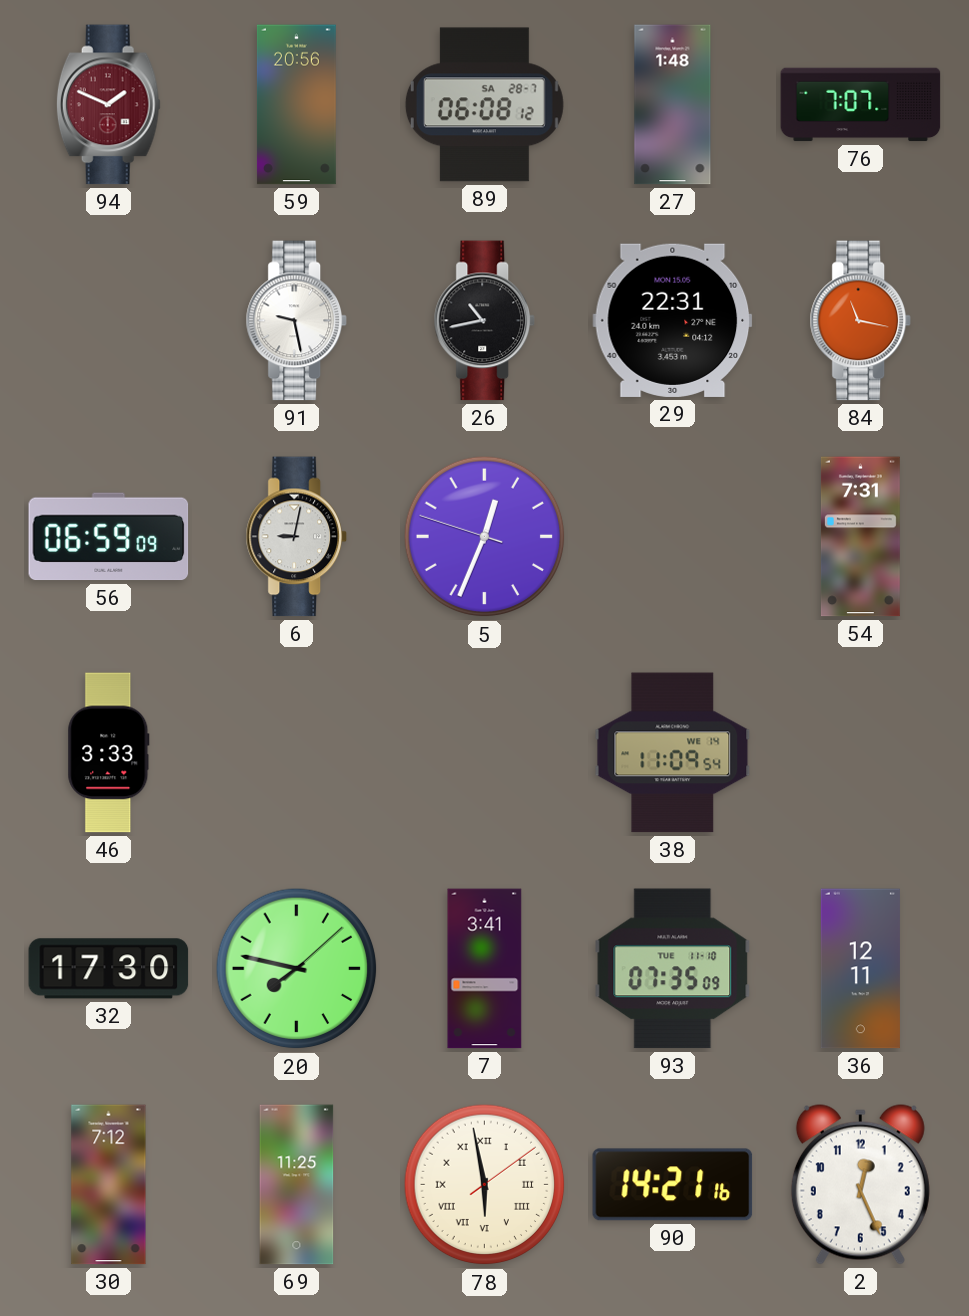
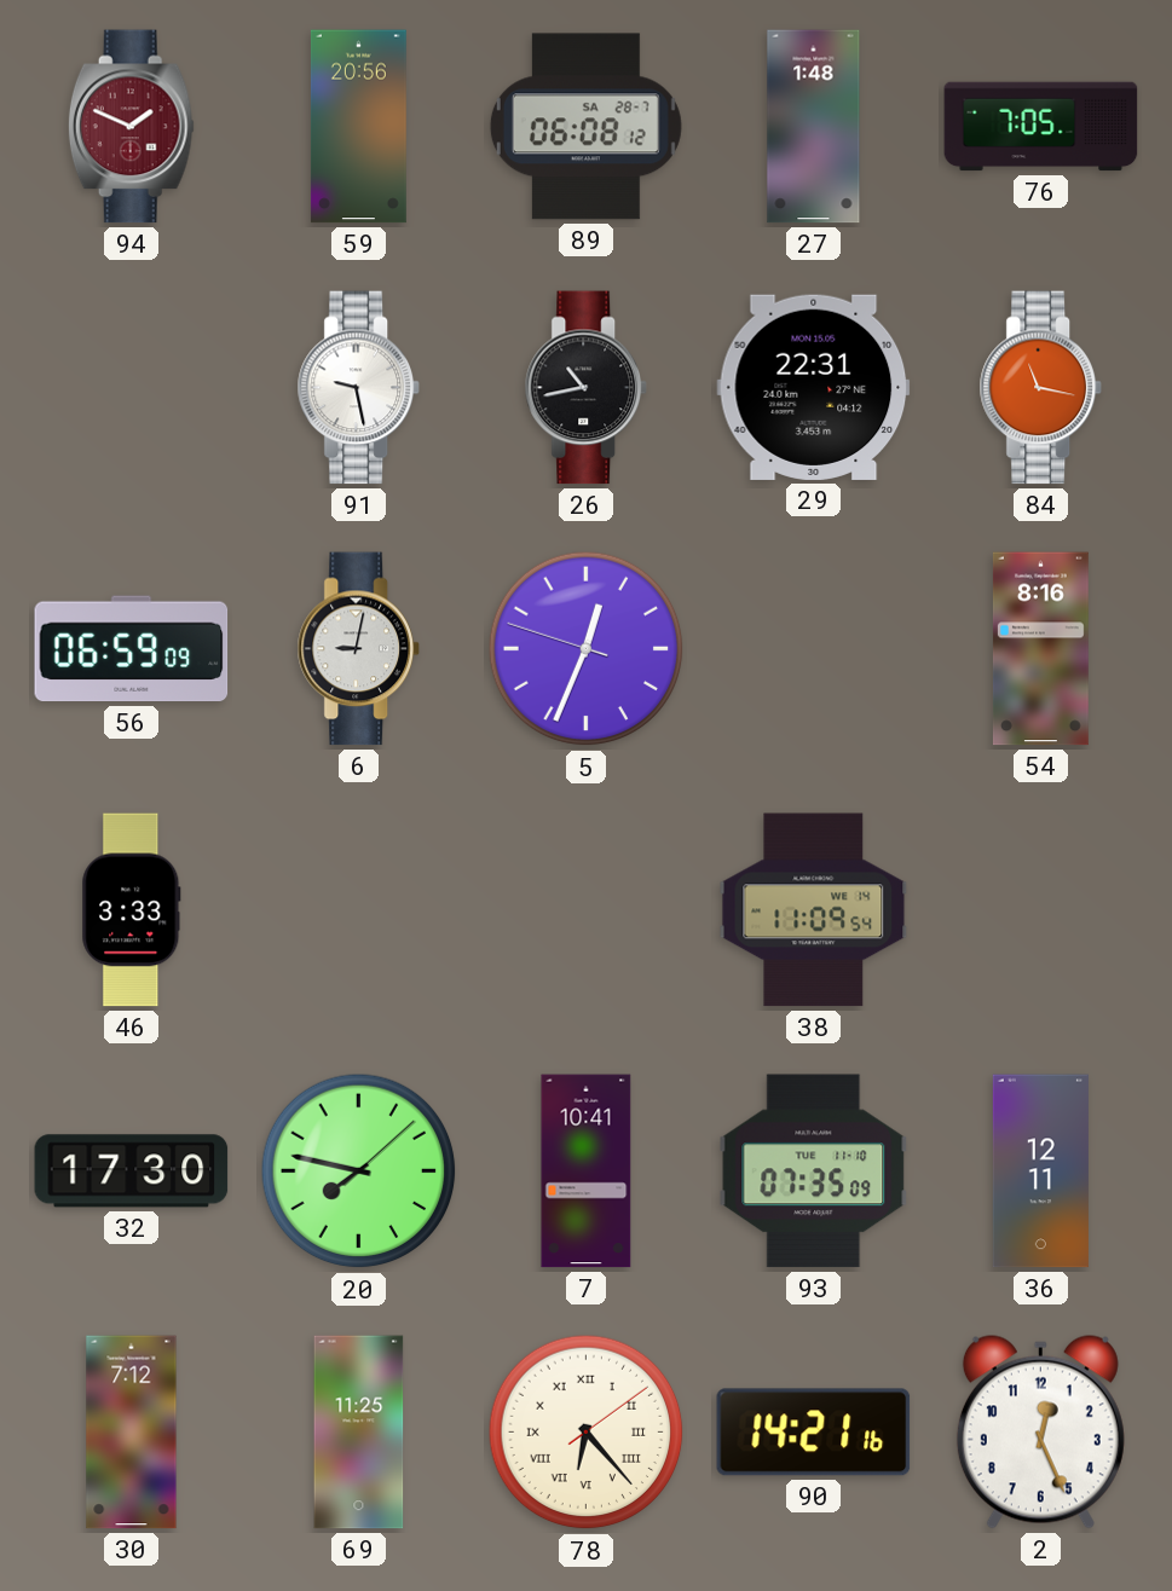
76: 7:07 -> 7:05
54: 7:31 -> 8:16
7: 3:41 -> 10:41
78: 5:58 -> 6:23
